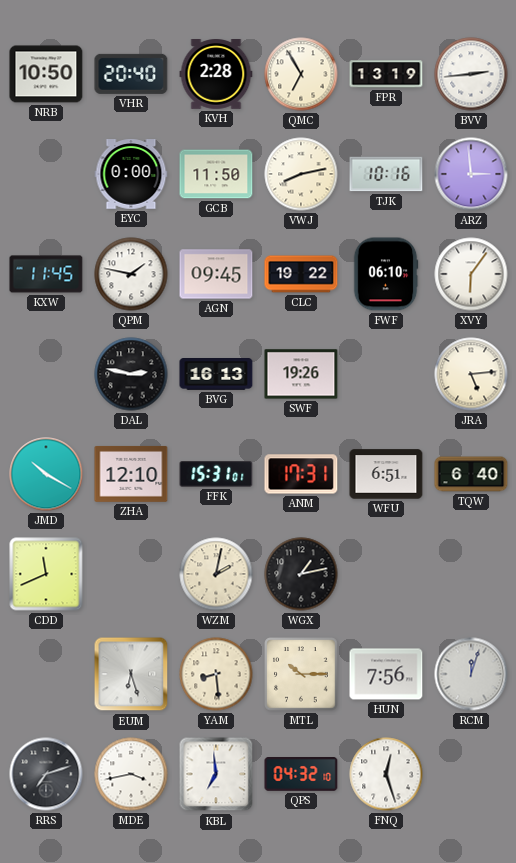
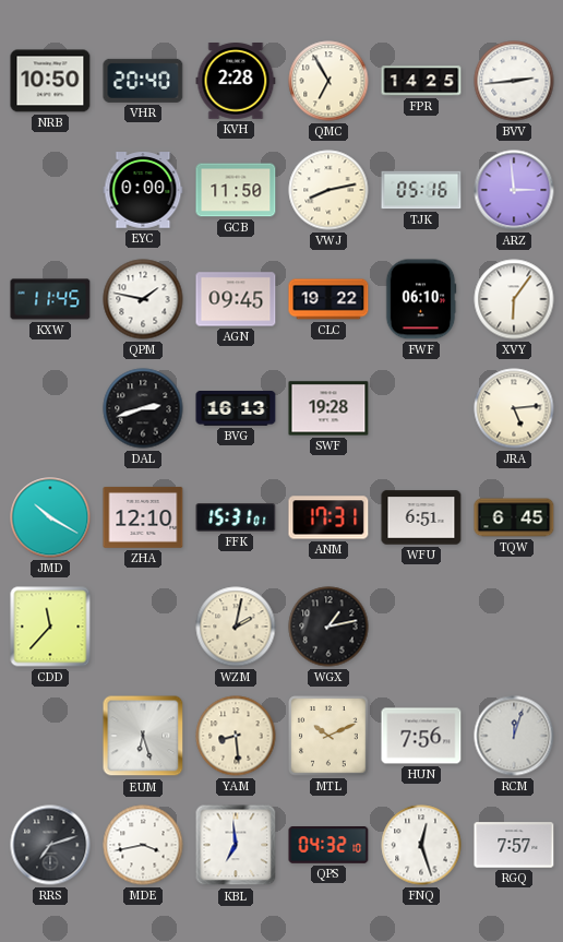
FPR: 13:19 -> 14:25
TJK: 10:16 -> 05:16
DAL: 2:47 -> 2:42
SWF: 19:26 -> 19:28
TQW: 6:40 -> 6:45
CDD: 11:41 -> 11:37
MTL: 10:15 -> 10:11
RGQ: none -> 7:57
